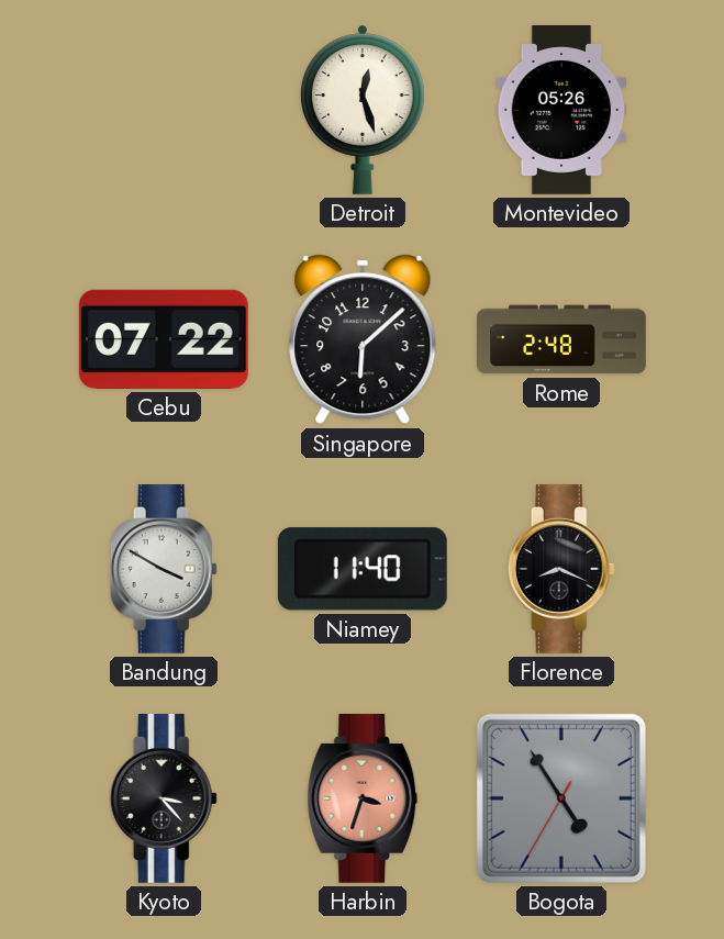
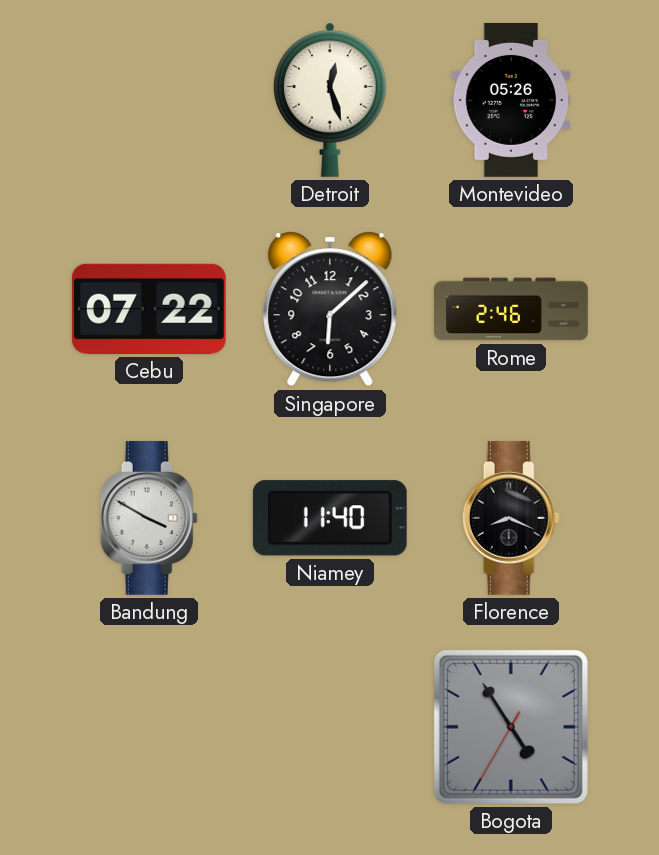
Rome: 2:48 -> 2:46
Kyoto: 3:23 -> none
Harbin: 3:33 -> none
